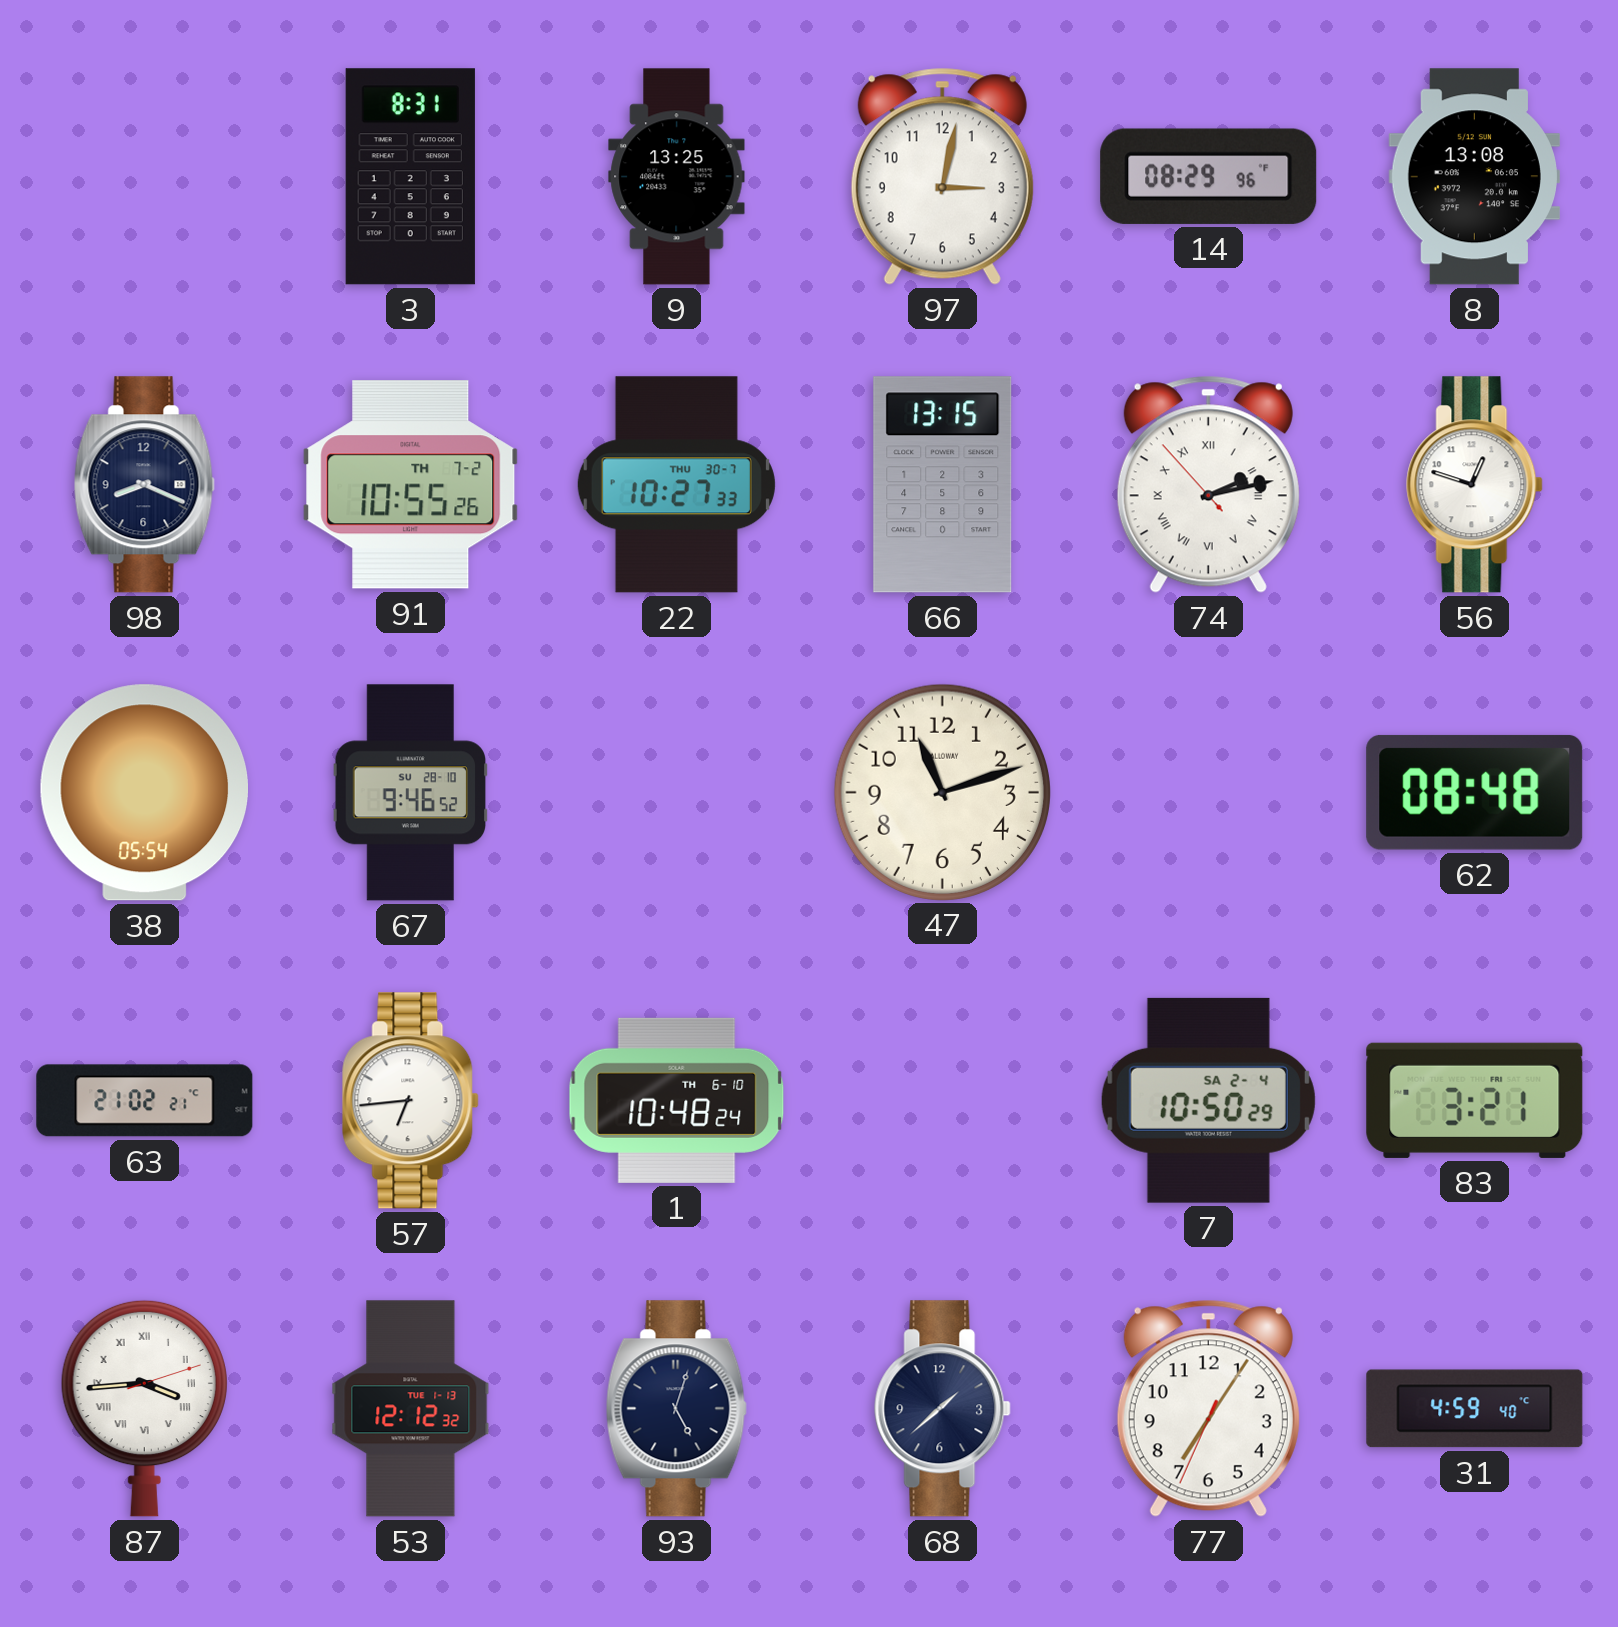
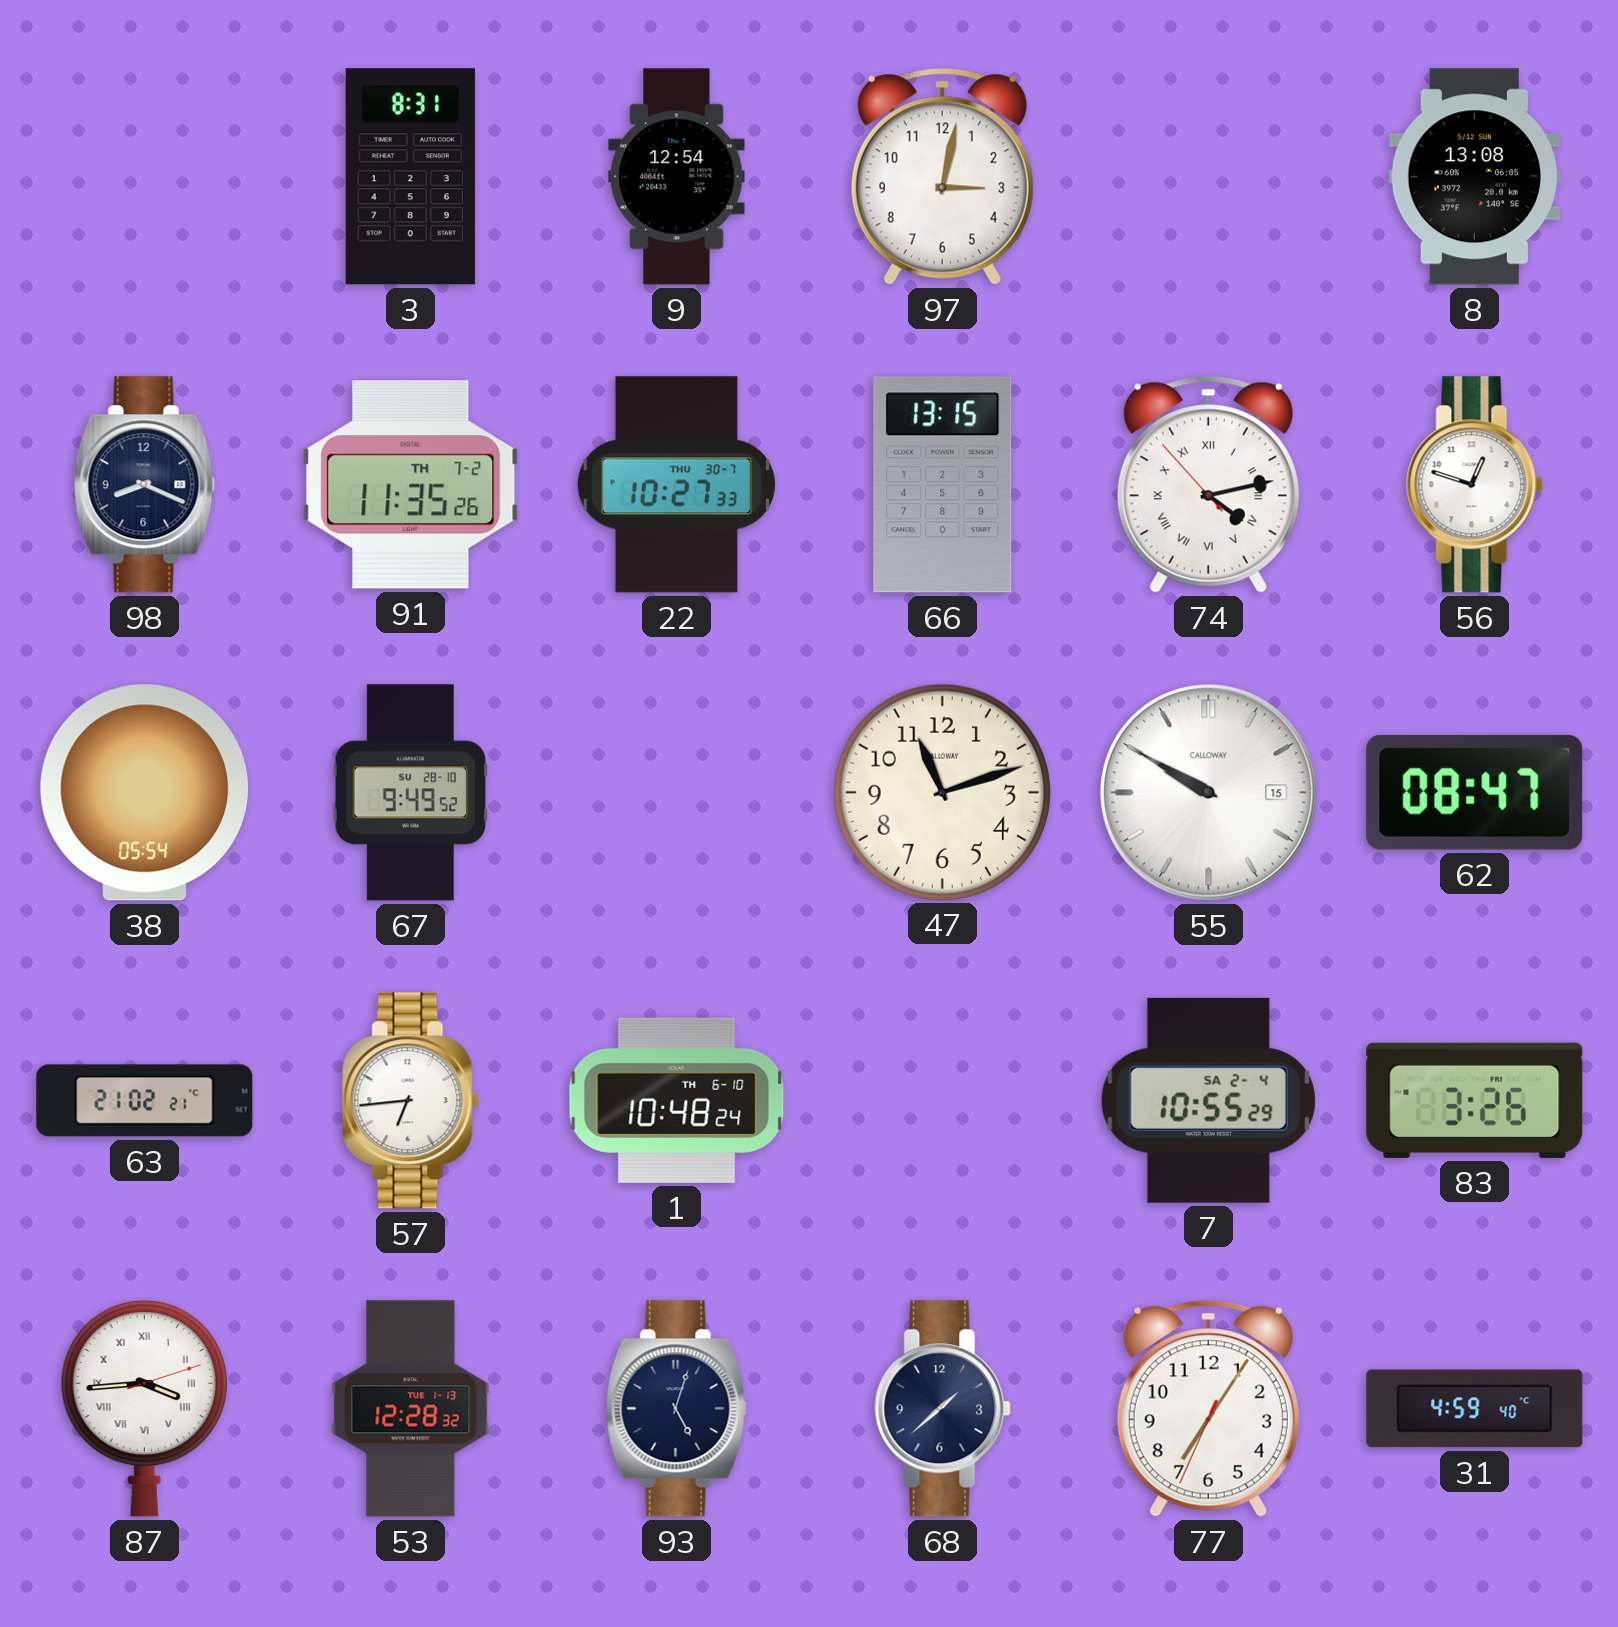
9: 13:25 -> 12:54
14: 08:29 -> none
91: 10:55 -> 11:35
74: 2:12 -> 4:12
67: 9:46 -> 9:49
55: none -> 9:50
62: 08:48 -> 08:47
7: 10:50 -> 10:55
83: 3:21 -> 3:26
53: 12:12 -> 12:28
